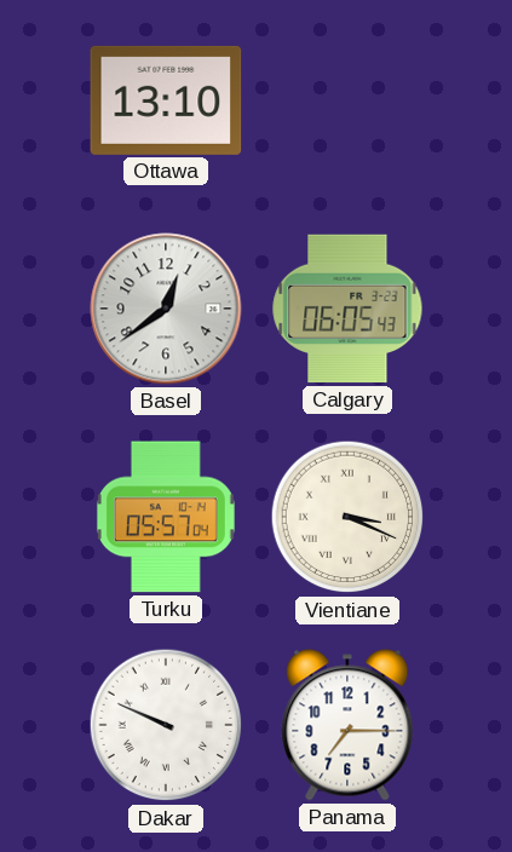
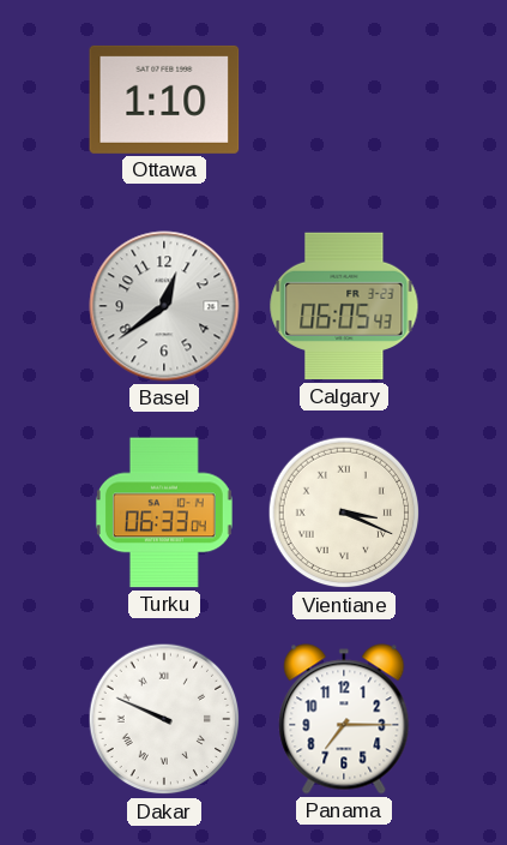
Ottawa: 13:10 -> 1:10
Turku: 05:57 -> 06:33
